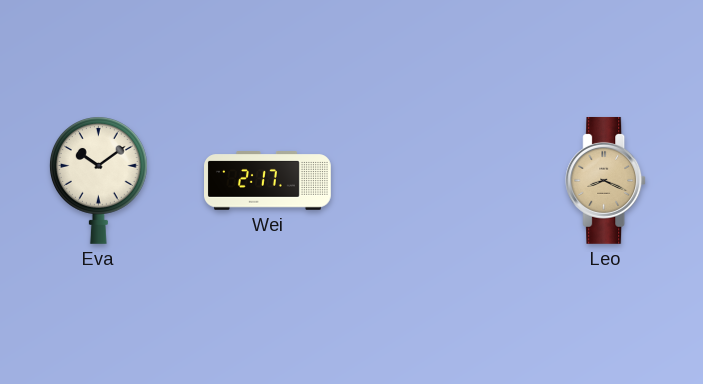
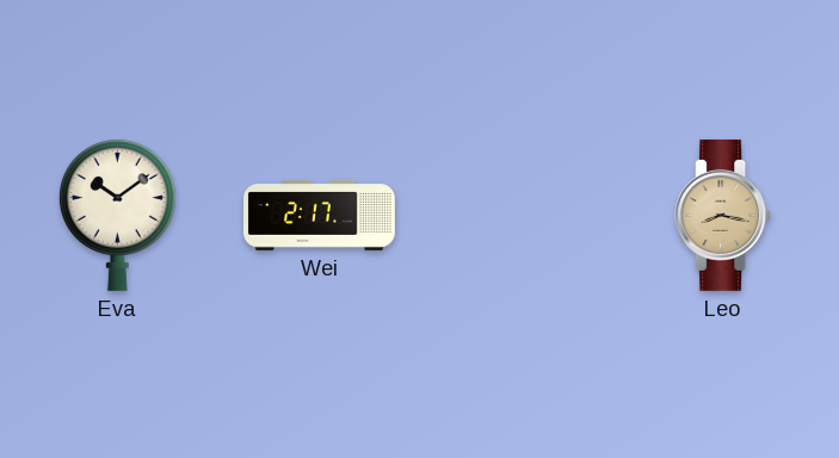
Leo: 8:19 -> 8:17
